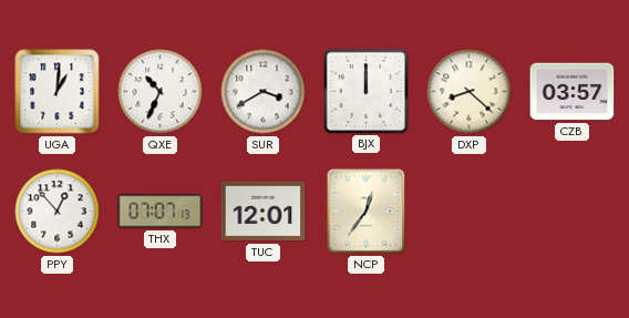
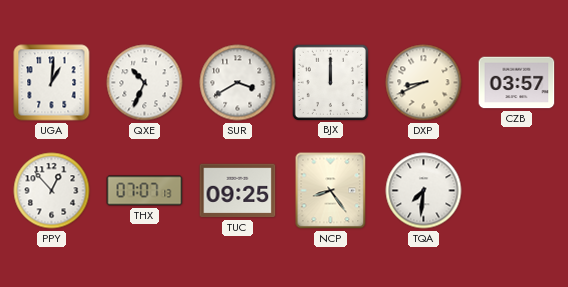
DXP: 8:22 -> 8:41
TUC: 12:01 -> 09:25
NCP: 12:36 -> 8:24
TQA: none -> 7:31
